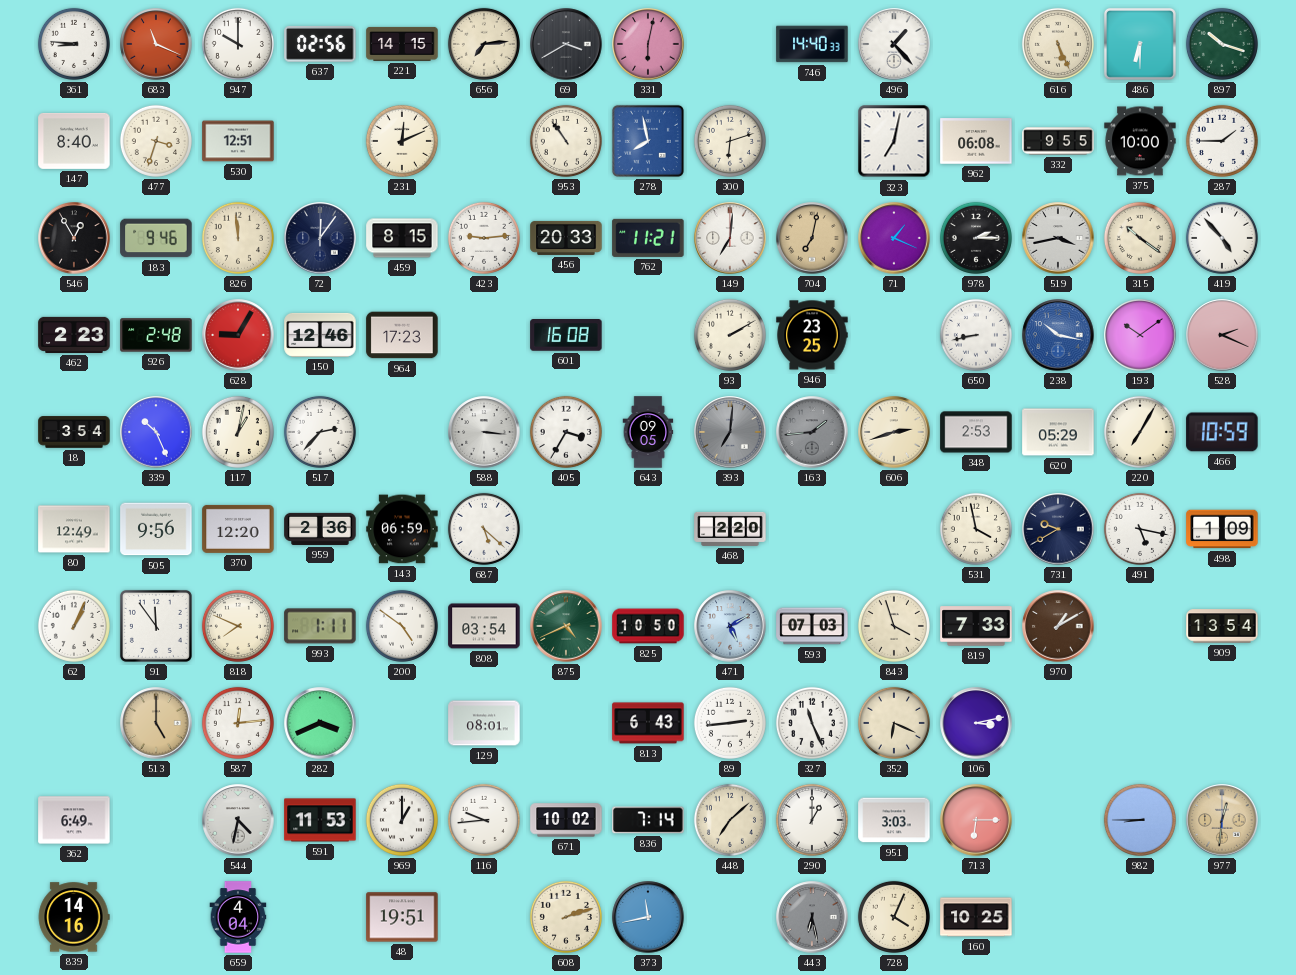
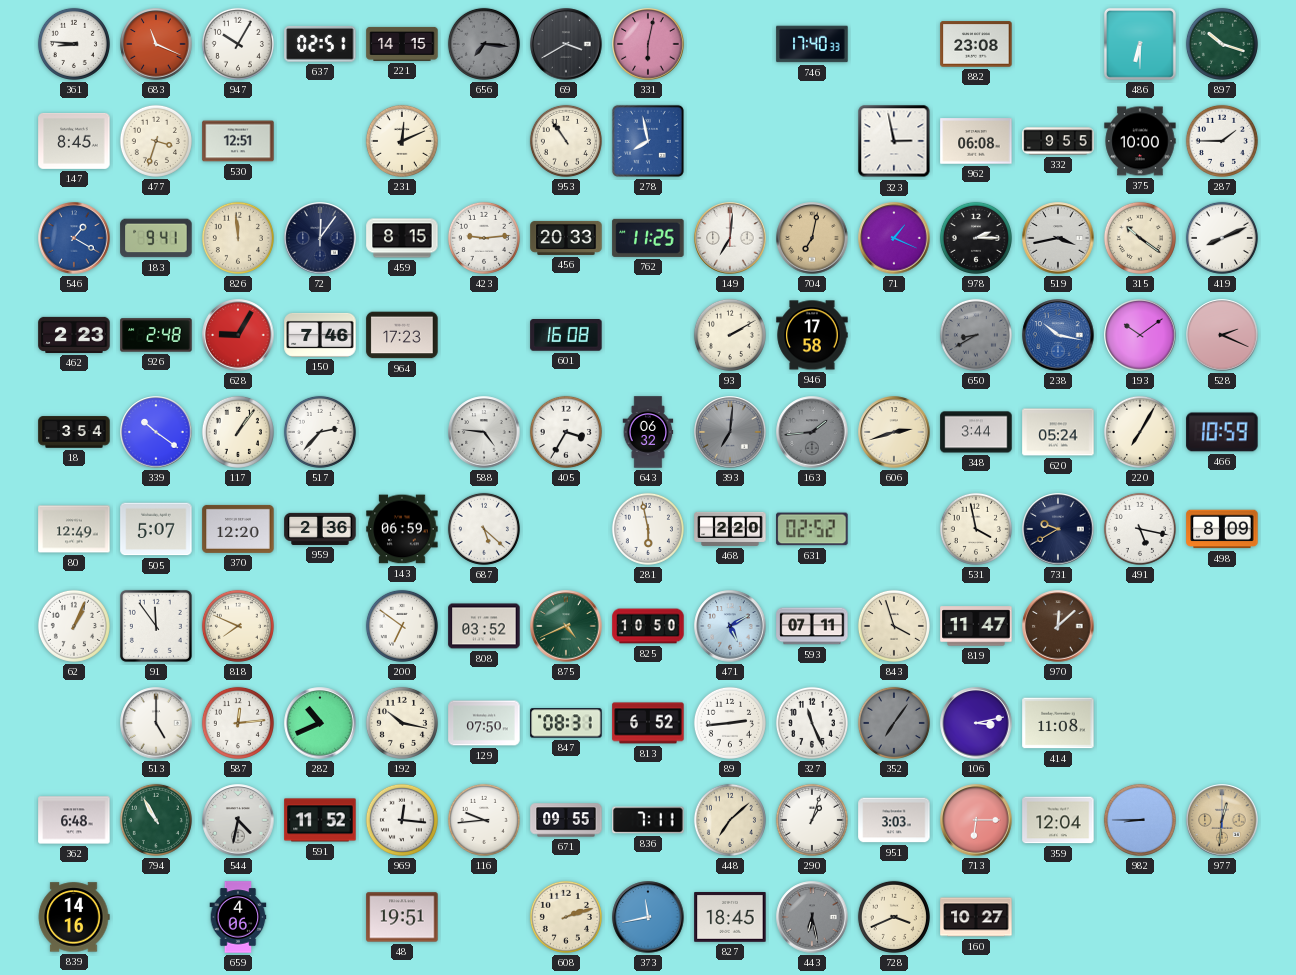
947: 10:00 -> 10:05
637: 02:56 -> 02:51
656: 7:14 -> 7:16
656 dial: cream -> grey
746: 14:40 -> 17:40
496: 1:23 -> none
882: none -> 23:08
616: 5:26 -> none
147: 8:40 -> 8:45
300: 6:12 -> none
323: 7:02 -> 2:58
546: 12:55 -> 1:20
546 dial: black -> blue
183: 9:46 -> 9:41
762: 11:21 -> 11:25
419: 4:53 -> 8:11
150: 12:46 -> 7:46
946: 23:25 -> 17:58
650: 8:43 -> 8:40
650 dial: white -> grey
339: 10:26 -> 10:21
117: 1:02 -> 1:06
588: 3:16 -> 4:46
643: 09:05 -> 06:32
348: 2:53 -> 3:44
620: 05:29 -> 05:24
505: 9:56 -> 5:07
281: none -> 5:58
631: none -> 02:52
498: 1:09 -> 8:09
993: 1:11 -> none
200: 4:51 -> 6:51
808: 03:54 -> 03:52
593: 07:03 -> 07:11
819: 7:33 -> 11:47
970: 1:10 -> 12:08
909: 13:54 -> none
513 dial: champagne -> white
282: 3:41 -> 10:41
192: none -> 10:17
129: 08:01 -> 07:50
847: none -> 08:31
813: 6:43 -> 6:52
352: 6:19 -> 7:06
352 dial: cream -> grey
414: none -> 11:08
362: 6:49 -> 6:48
794: none -> 10:55
591: 11:53 -> 11:52
969: 1:00 -> 12:16
671: 10:02 -> 09:55
836: 7:14 -> 7:11
290: 1:00 -> 1:03
359: none -> 12:04
659: 4:04 -> 4:06
827: none -> 18:45
728: 4:04 -> 3:41
160: 10:25 -> 10:27
